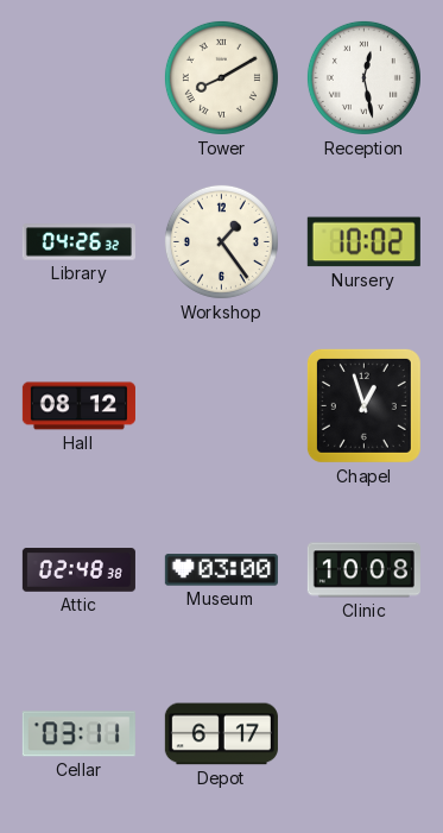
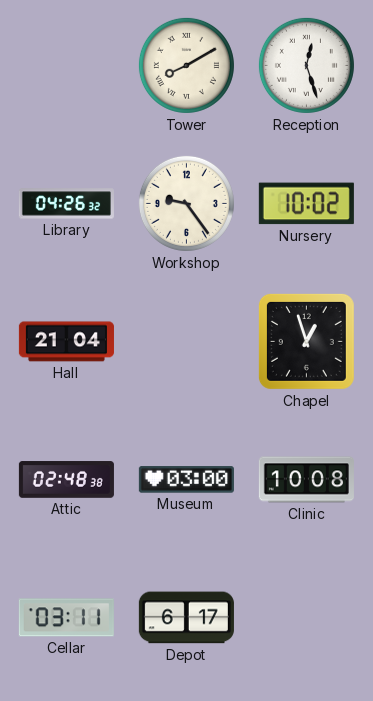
Reception: 12:28 -> 12:27
Workshop: 1:24 -> 9:24
Hall: 08:12 -> 21:04
